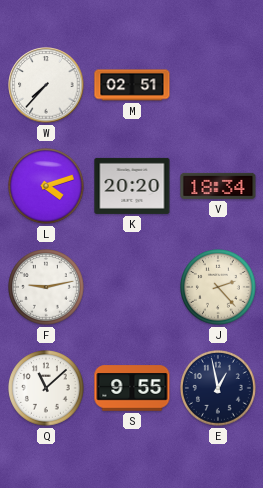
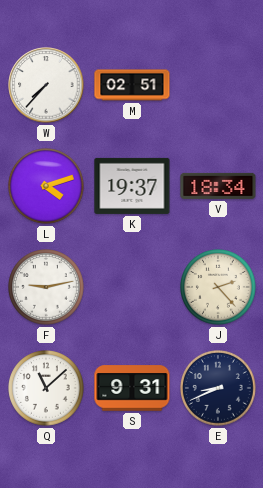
K: 20:20 -> 19:37
S: 9:55 -> 9:31
E: 12:58 -> 8:41
